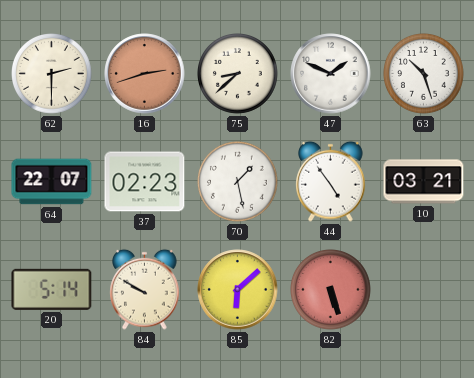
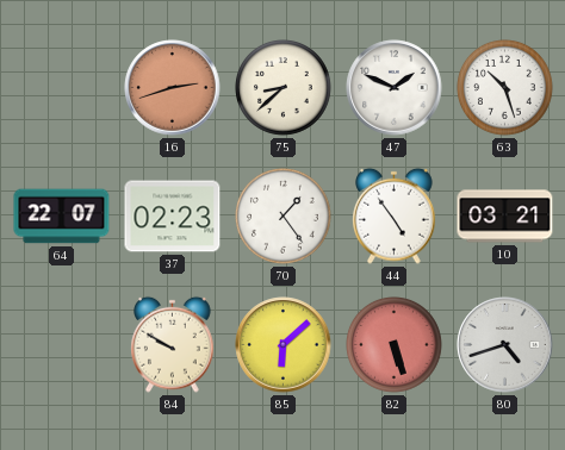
62: 2:30 -> none
70: 1:28 -> 1:24
20: 5:14 -> none
80: none -> 4:42
